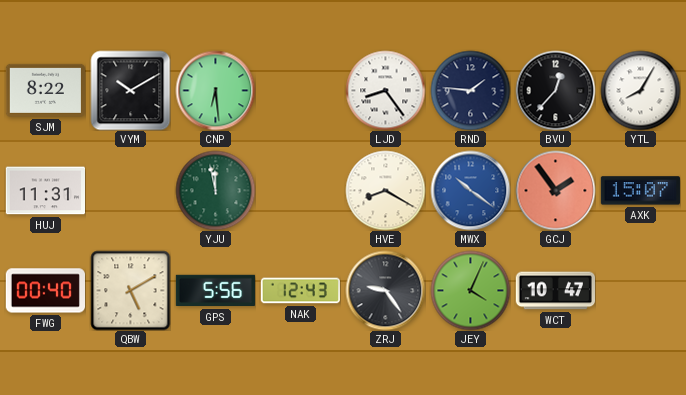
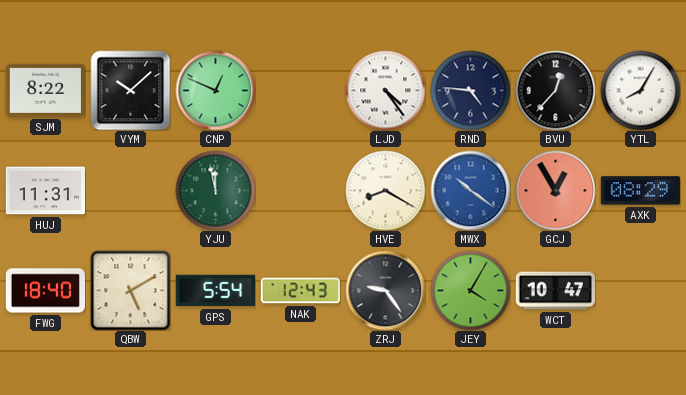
VYM: 10:10 -> 10:08
CNP: 6:29 -> 12:49
LJD: 8:24 -> 4:24
RND: 1:46 -> 4:46
GCJ: 1:54 -> 12:55
AXK: 15:07 -> 08:29
FWG: 00:40 -> 18:40
GPS: 5:56 -> 5:54
JEY: 4:04 -> 4:05
